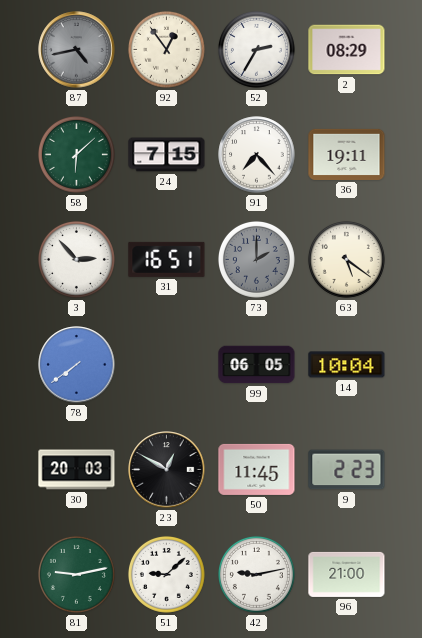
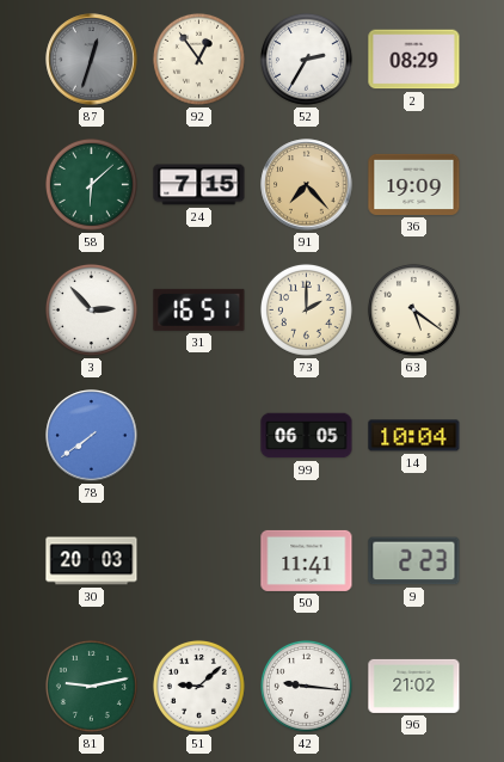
87: 4:43 -> 12:33
91 dial: white -> champagne
36: 19:11 -> 19:09
73 dial: grey -> cream
23: 12:50 -> none
50: 11:45 -> 11:41
42: 9:13 -> 9:16
96: 21:00 -> 21:02
